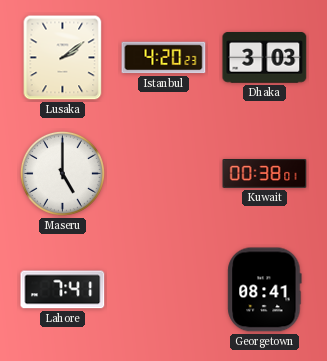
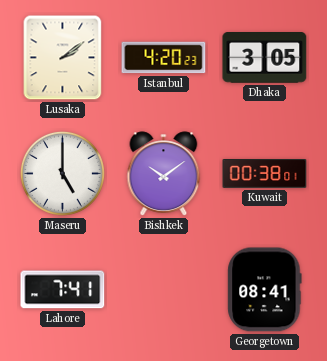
Dhaka: 3:03 -> 3:05
Bishkek: none -> 10:09
